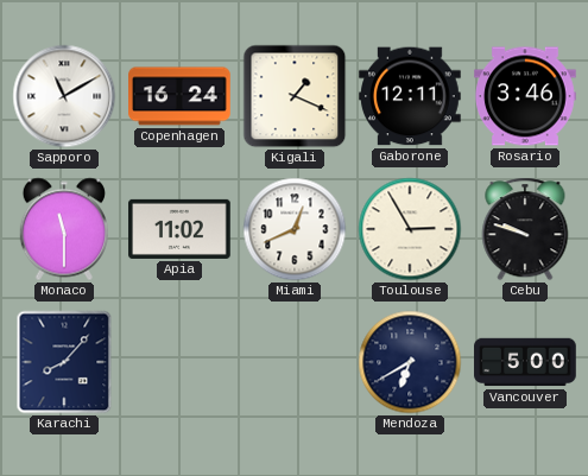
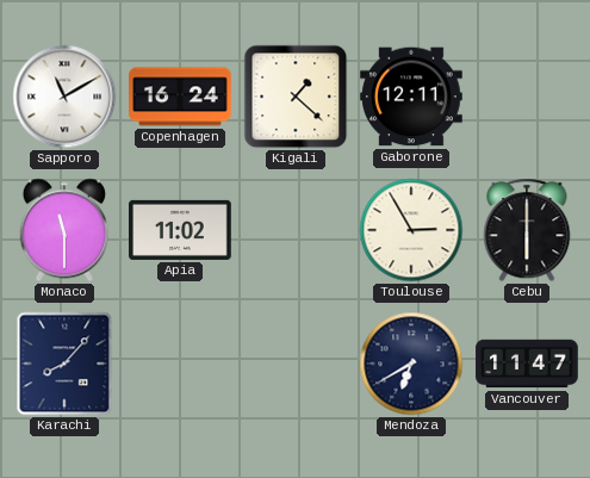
Kigali: 1:19 -> 1:22
Rosario: 3:46 -> none
Miami: 12:41 -> none
Cebu: 9:48 -> 6:00
Vancouver: 5:00 -> 11:47
